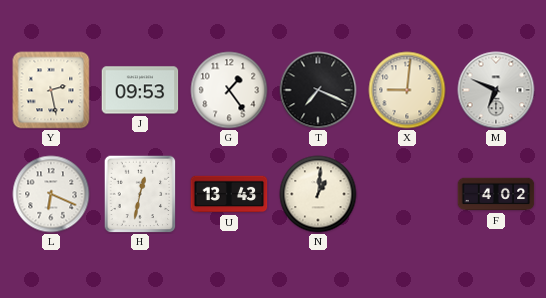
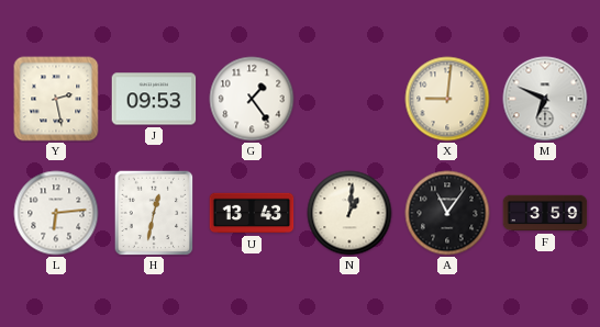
T: 7:19 -> none
L: 6:19 -> 6:14
A: none -> 11:06
F: 4:02 -> 3:59
